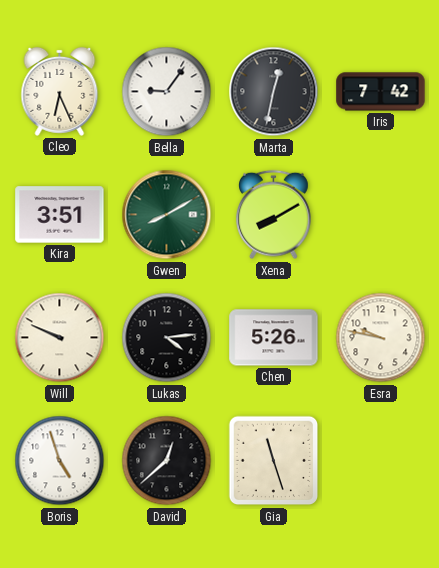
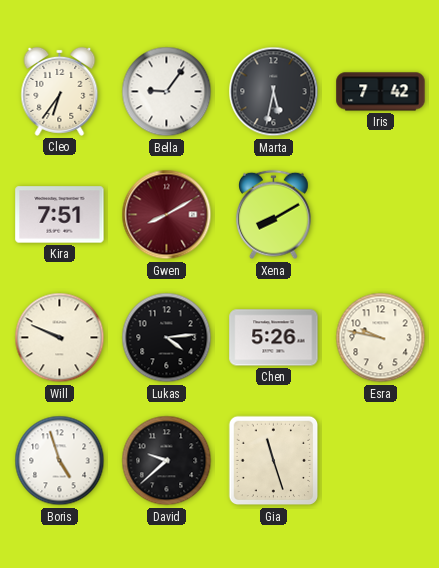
Cleo: 6:26 -> 6:36
Marta: 12:32 -> 5:32
Kira: 3:51 -> 7:51
Gwen dial: green -> burgundy
David: 12:38 -> 9:38
